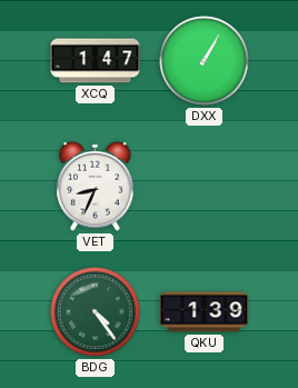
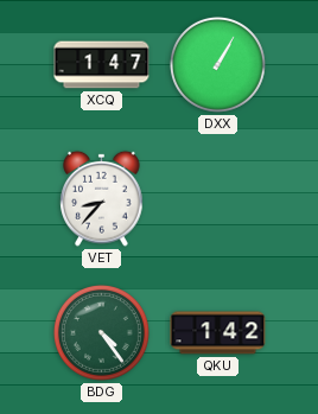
VET: 8:34 -> 8:37
QKU: 1:39 -> 1:42
